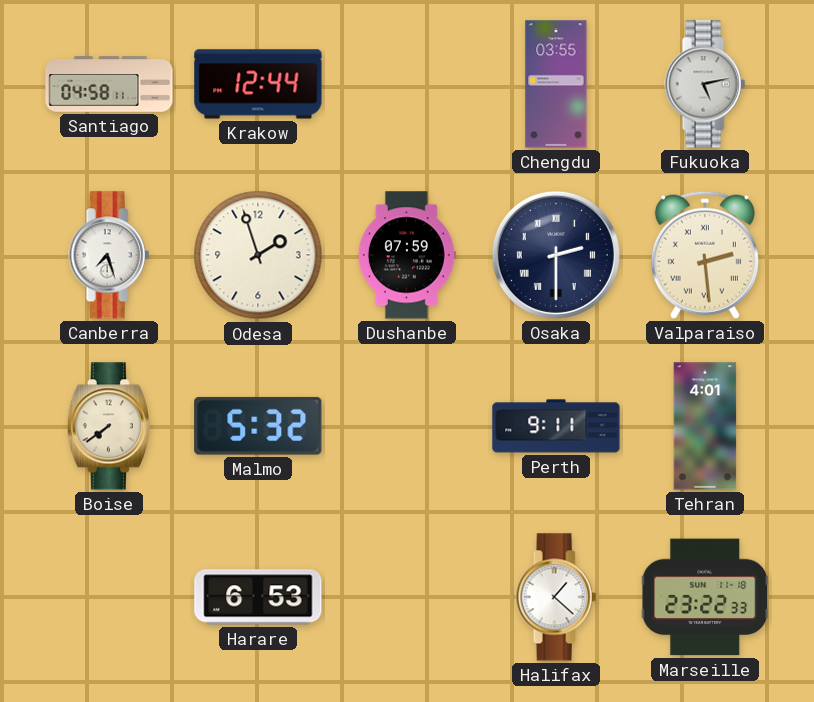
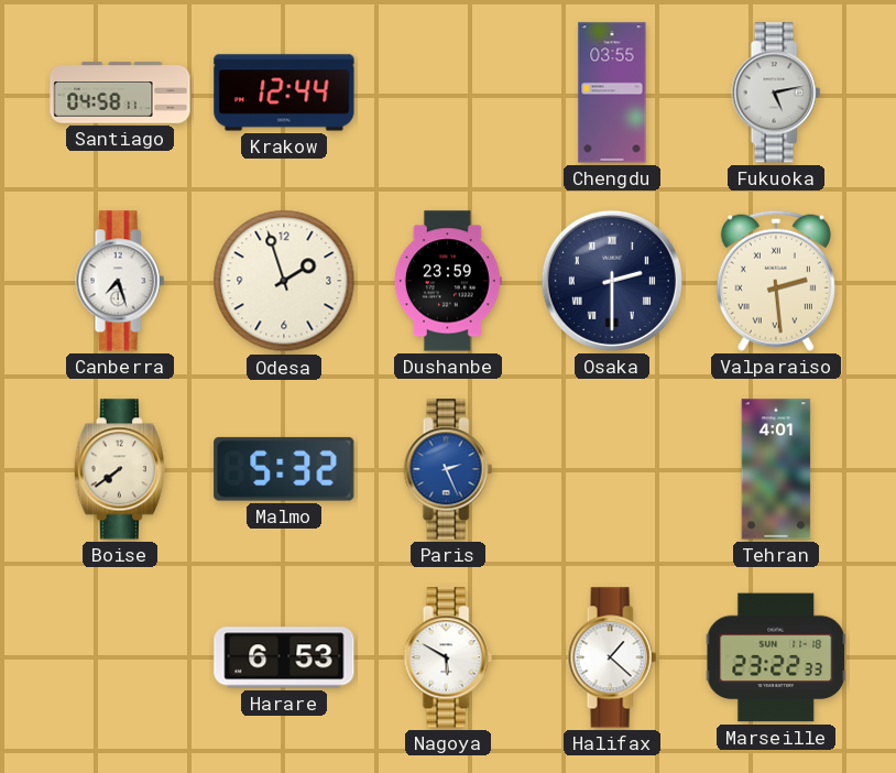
Dushanbe: 07:59 -> 23:59
Paris: none -> 2:26
Perth: 9:11 -> none
Nagoya: none -> 5:50
